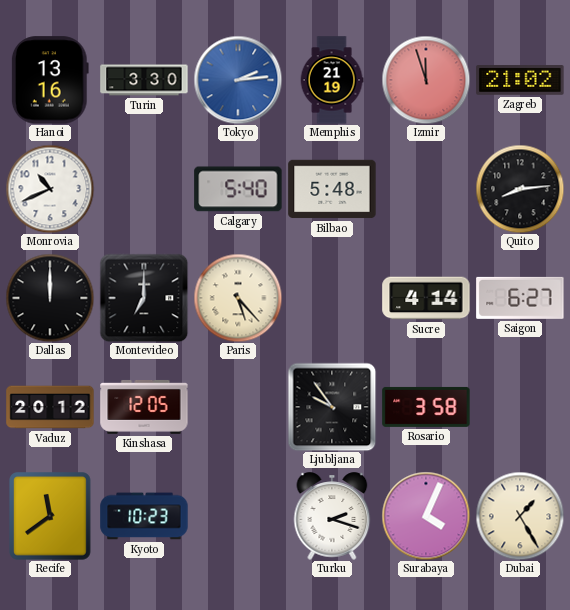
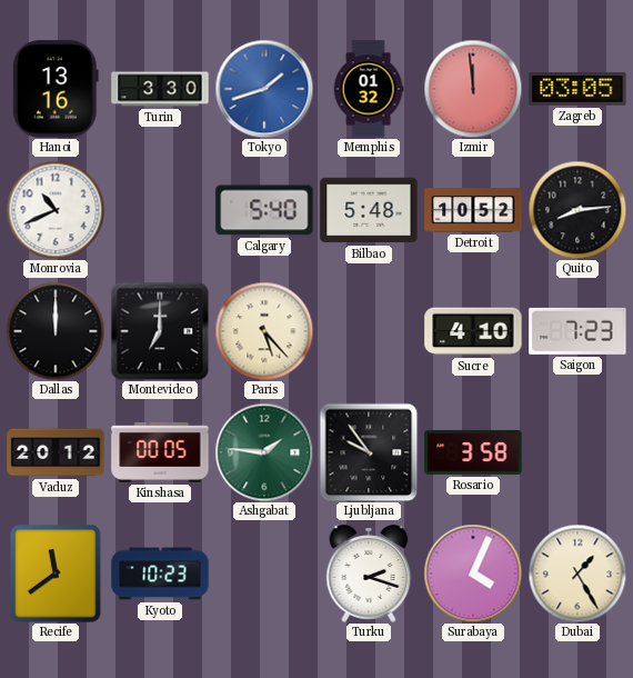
Tokyo: 2:14 -> 1:42
Memphis: 21:19 -> 01:32
Izmir: 11:57 -> 11:59
Zagreb: 21:02 -> 03:05
Detroit: none -> 10:52
Sucre: 4:14 -> 4:10
Saigon: 6:27 -> 7:23
Kinshasa: 12:05 -> 00:05
Ashgabat: none -> 1:46
